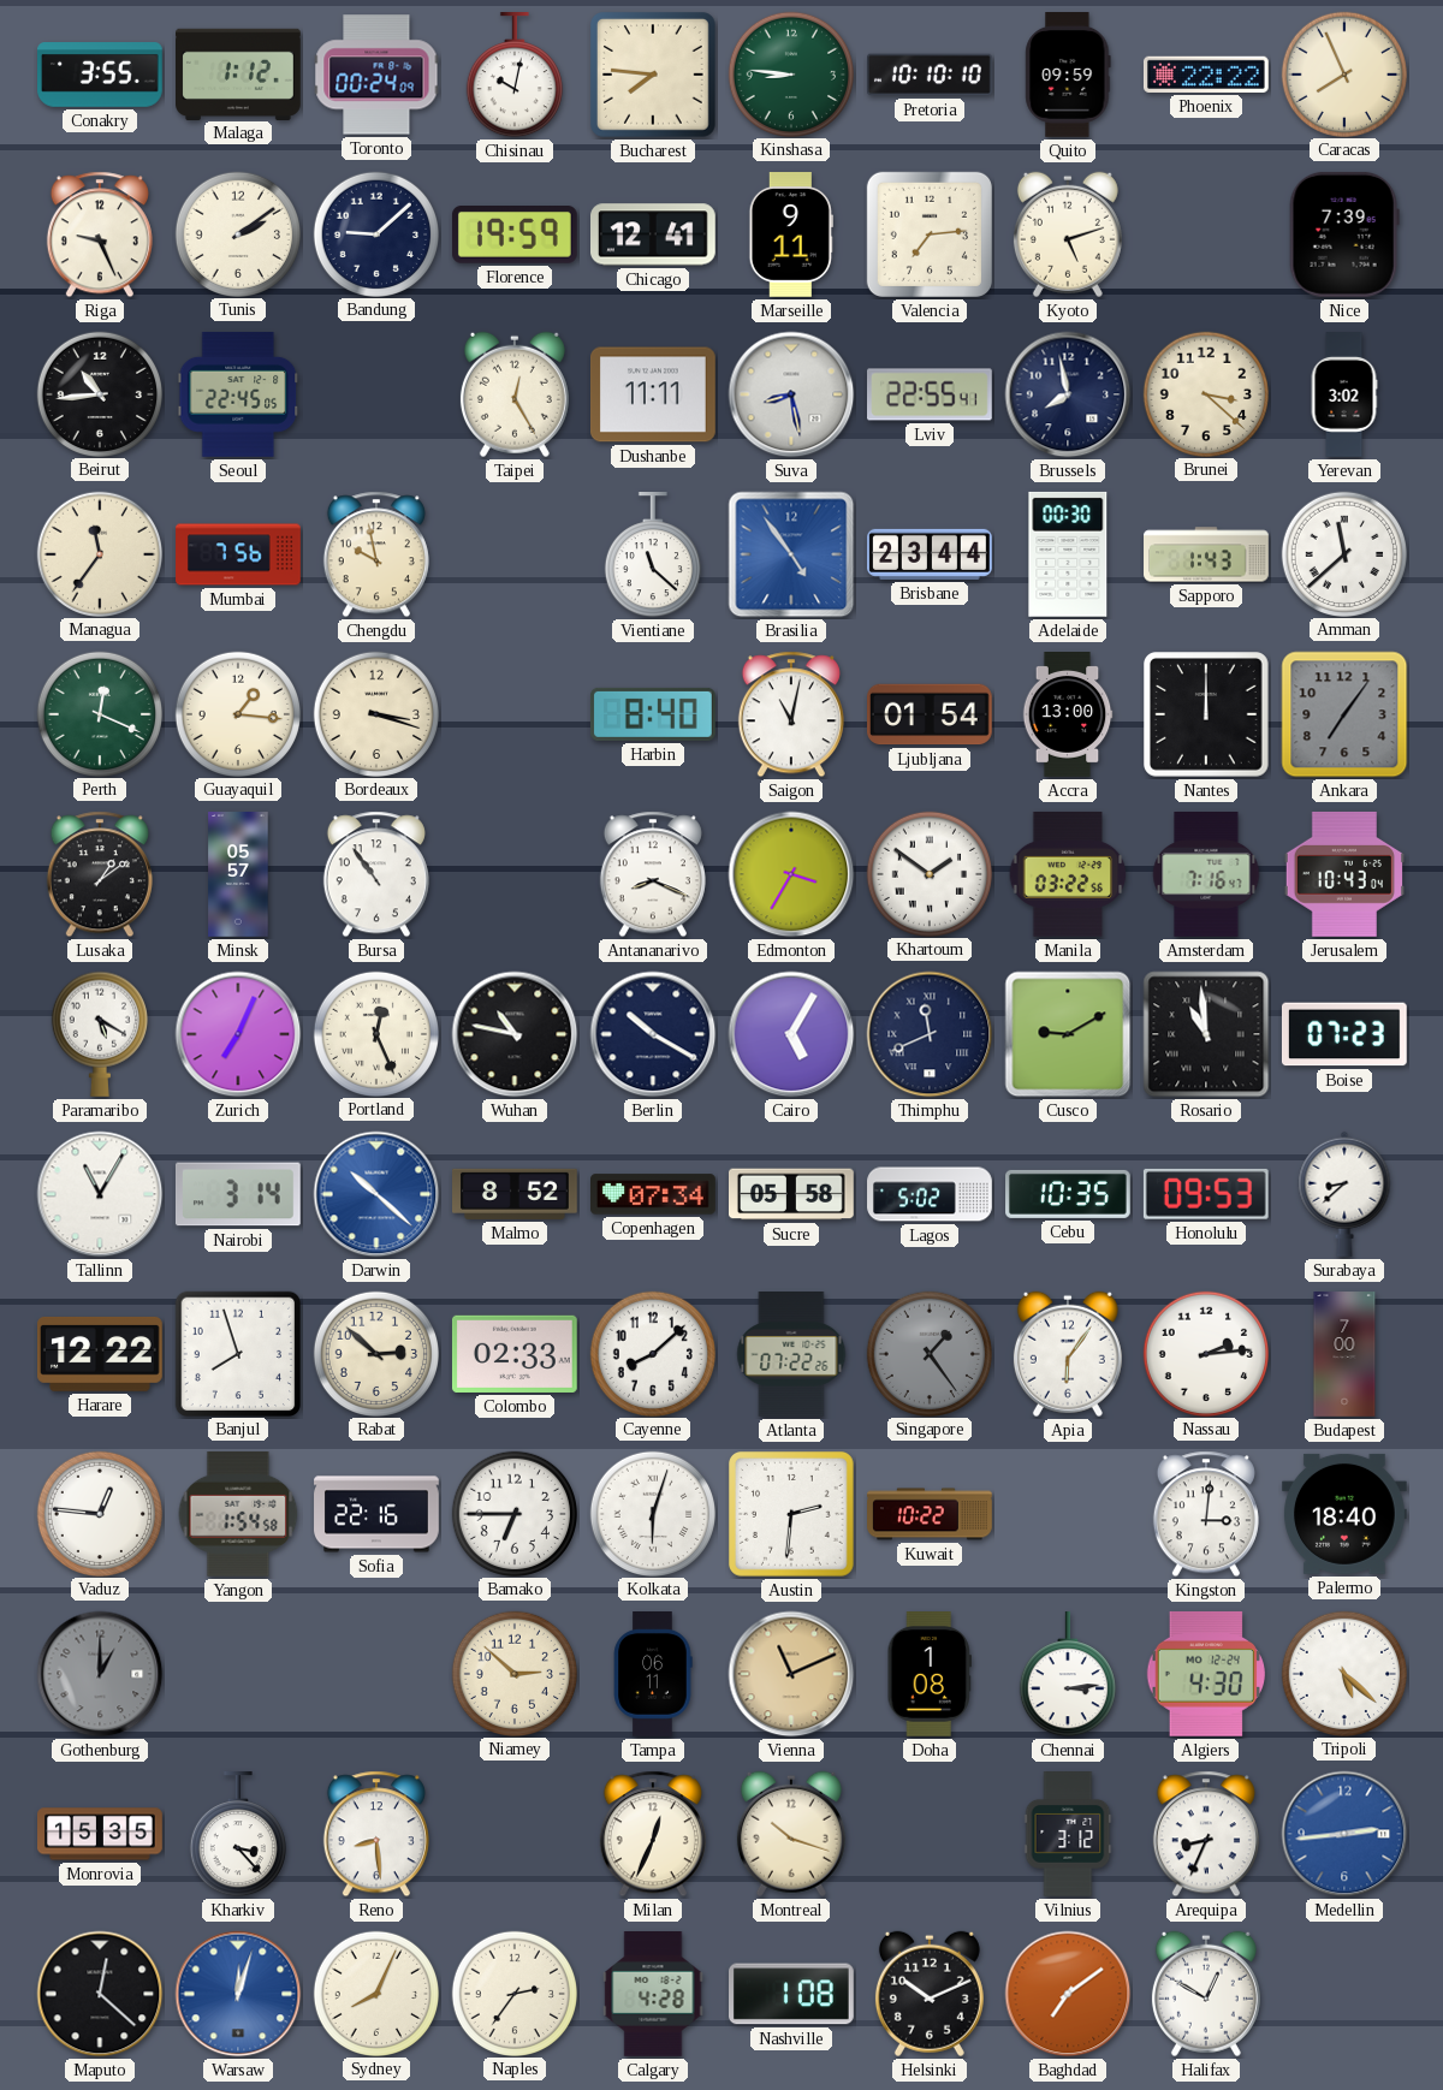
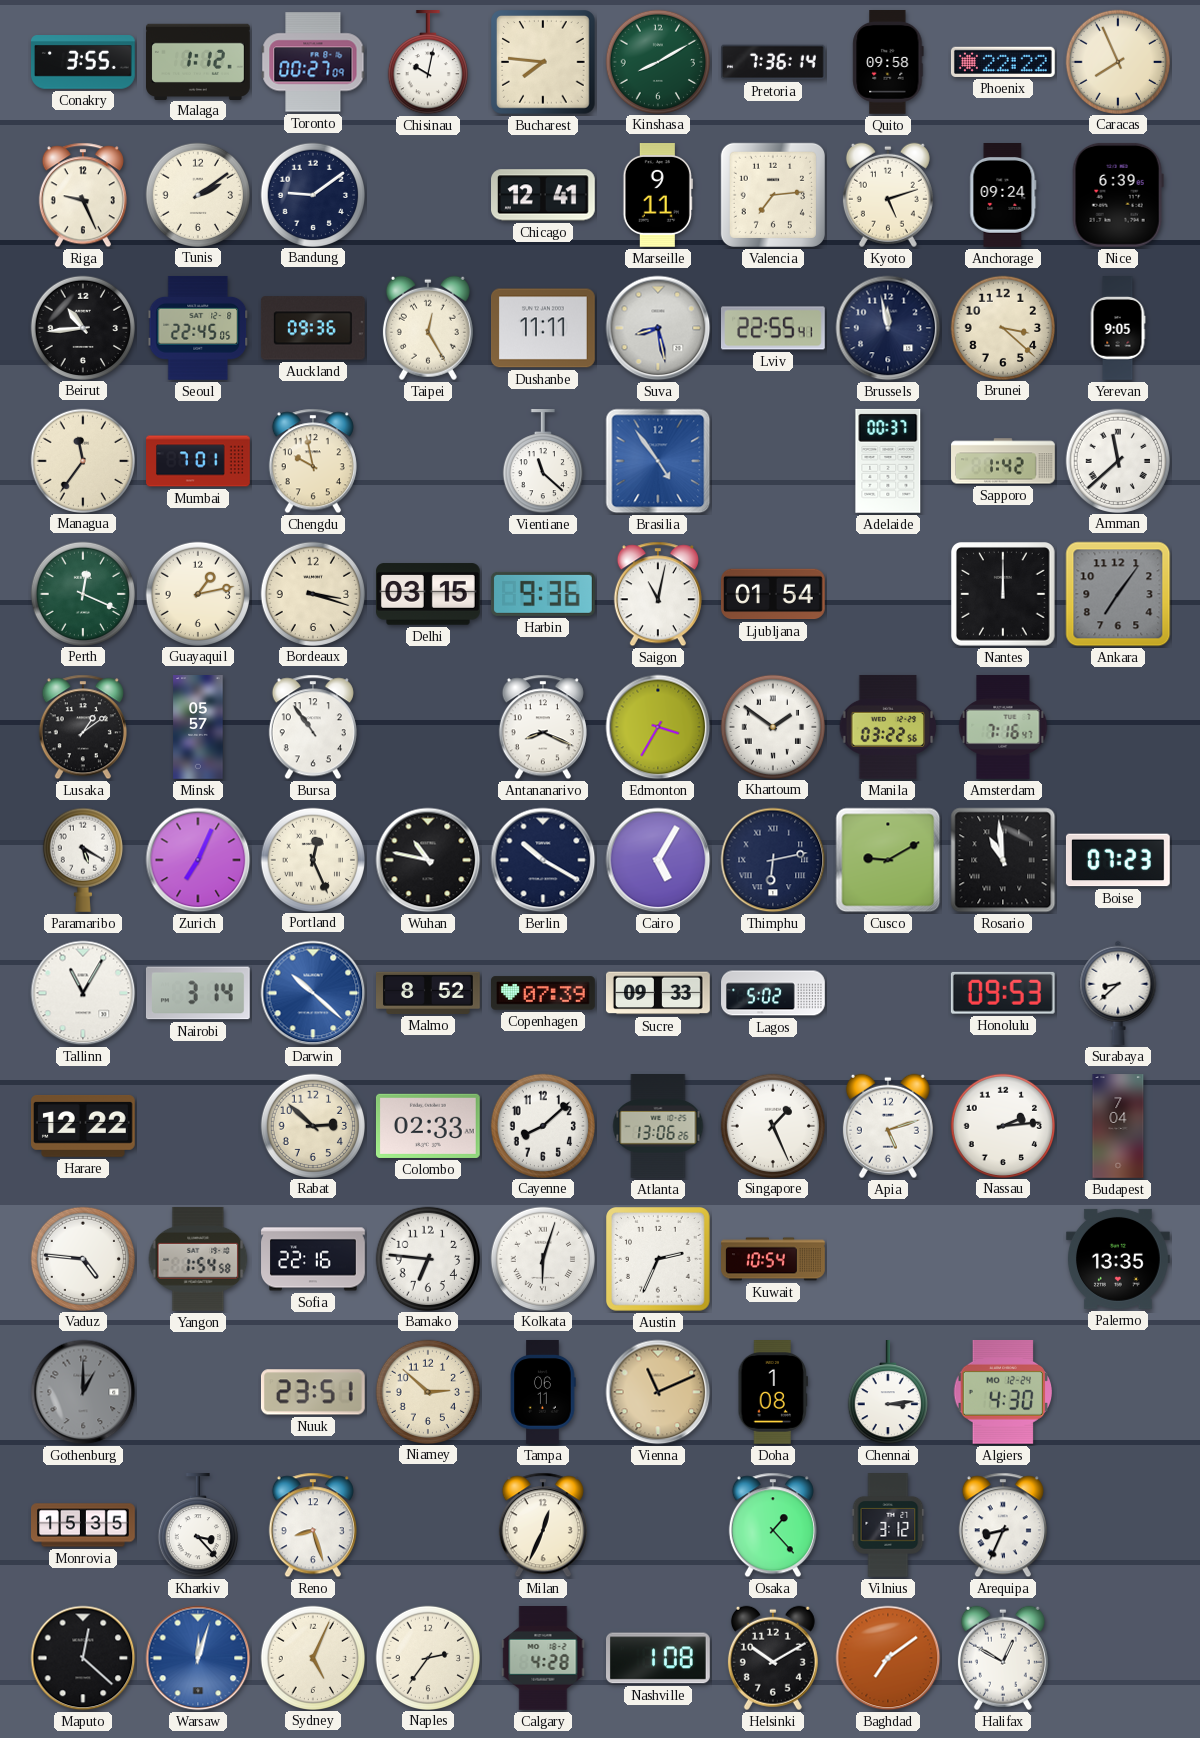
Toronto: 00:24 -> 00:27
Kinshasa: 8:46 -> 8:10
Pretoria: 10:10 -> 7:36
Quito: 09:59 -> 09:58
Bandung: 9:08 -> 9:09
Florence: 19:59 -> none
Anchorage: none -> 09:24
Nice: 7:39 -> 6:39
Auckland: none -> 09:36
Brussels: 7:58 -> 11:58
Yerevan: 3:02 -> 9:05
Mumbai: 7:56 -> 7:01
Brisbane: 23:44 -> none
Adelaide: 00:30 -> 00:37
Sapporo: 1:43 -> 1:42
Guayaquil: 1:16 -> 1:13
Delhi: none -> 03:15
Harbin: 8:40 -> 9:36
Accra: 13:00 -> none
Jerusalem: 10:43 -> none
Thimphu: 11:41 -> 6:13
Copenhagen: 07:34 -> 07:39
Sucre: 05:58 -> 09:33
Cebu: 10:35 -> none
Banjul: 7:57 -> none
Atlanta: 07:22 -> 13:06
Singapore: 1:24 -> 1:26
Singapore dial: grey -> white
Apia: 6:06 -> 5:12
Budapest: 7:00 -> 7:04
Vaduz: 12:46 -> 4:46
Bamako: 6:45 -> 6:46
Austin: 2:31 -> 2:34
Kuwait: 10:22 -> 10:54
Kingston: 3:01 -> none
Palermo: 18:40 -> 13:35
Nuuk: none -> 23:51
Tripoli: 5:22 -> none
Reno: 8:29 -> 8:27
Montreal: 10:18 -> none
Osaka: none -> 1:23
Medellin: 2:44 -> none
Sydney: 8:04 -> 5:04
Helsinki: 10:11 -> 10:10
